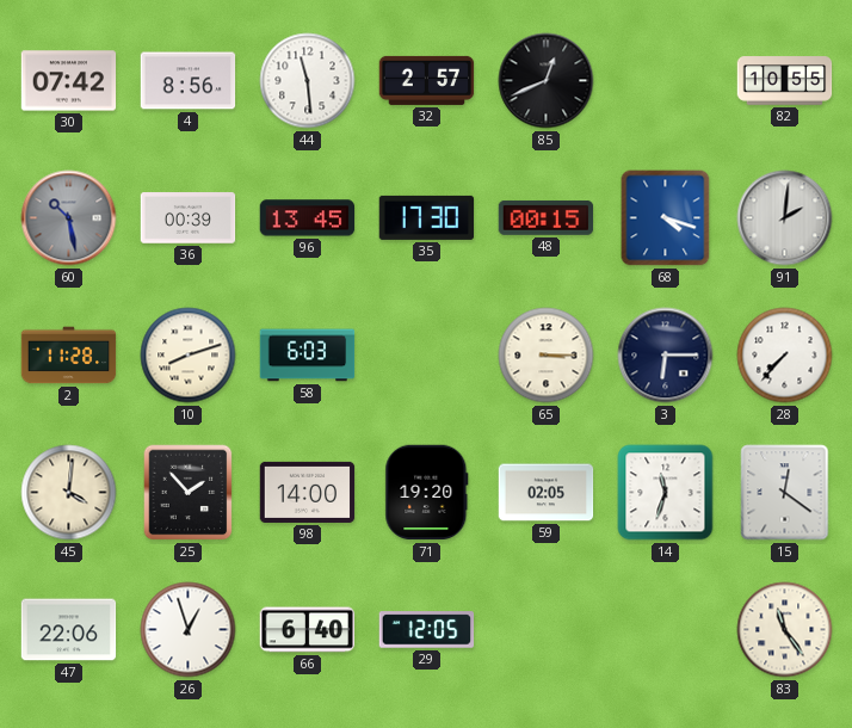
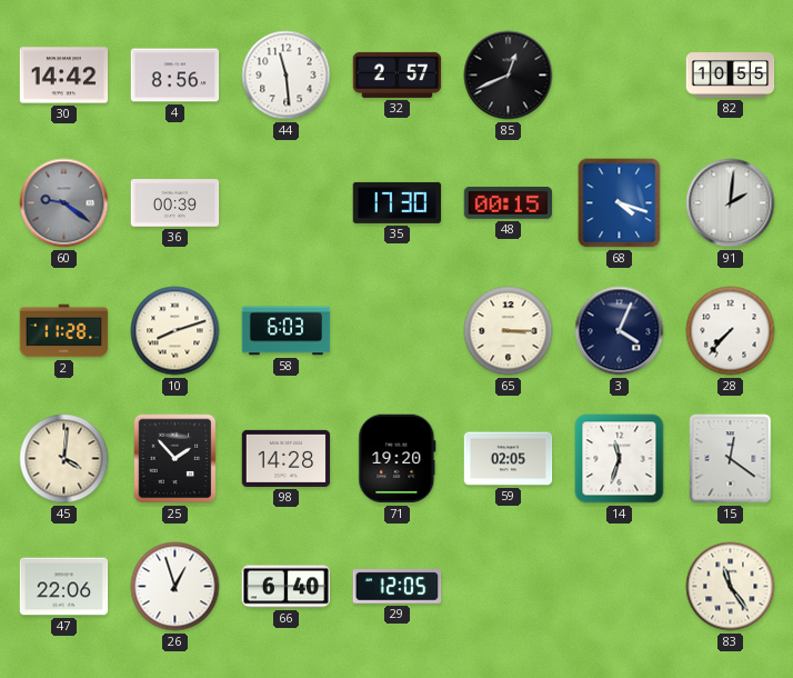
30: 07:42 -> 14:42
60: 10:28 -> 9:21
96: 13:45 -> none
3: 6:15 -> 4:04
98: 14:00 -> 14:28
